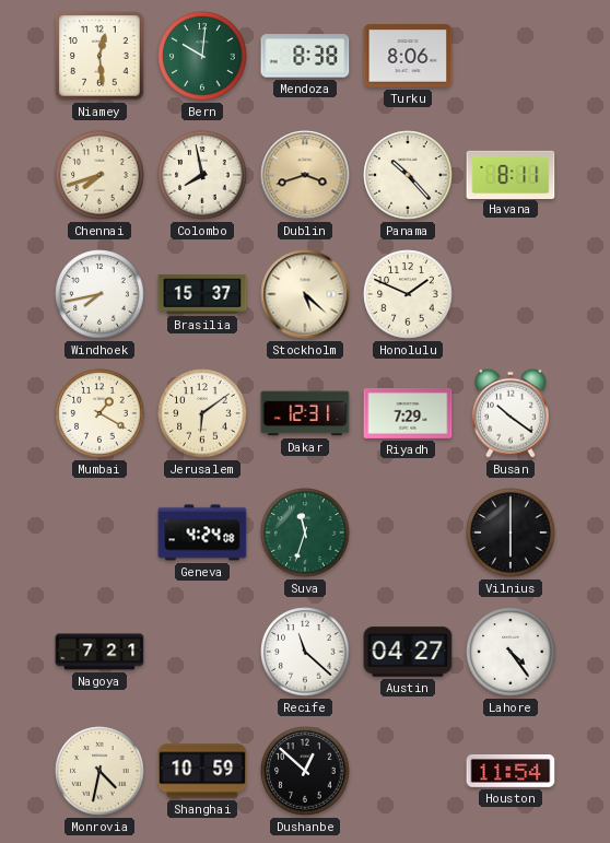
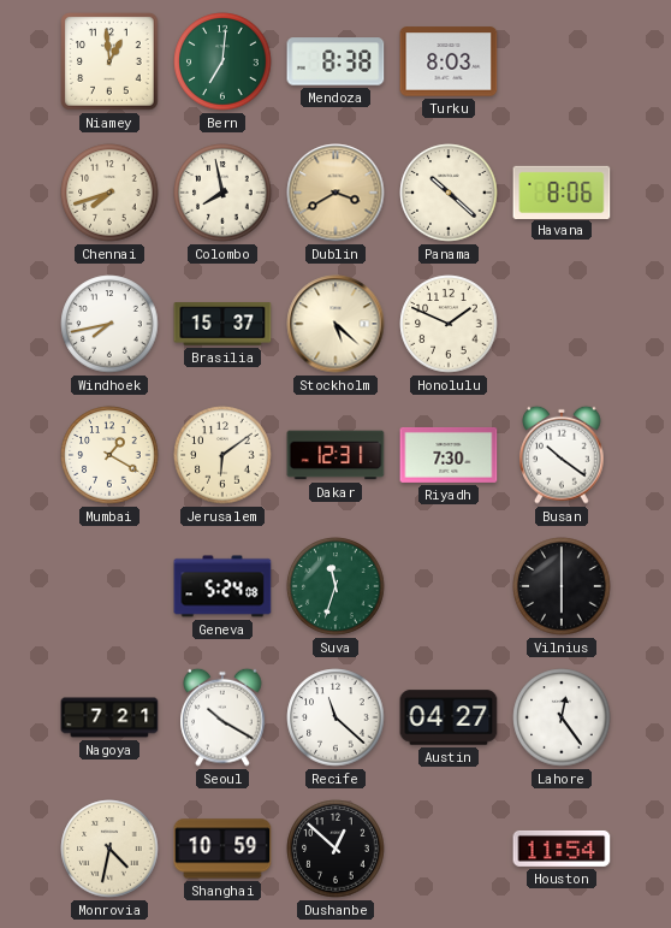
Niamey: 12:29 -> 12:59
Bern: 10:01 -> 7:01
Turku: 8:06 -> 8:03
Dublin: 3:42 -> 3:40
Panama: 10:23 -> 10:22
Havana: 8:11 -> 8:06
Riyadh: 7:29 -> 7:30
Geneva: 4:24 -> 5:24
Seoul: none -> 10:20
Lahore: 4:24 -> 12:24
